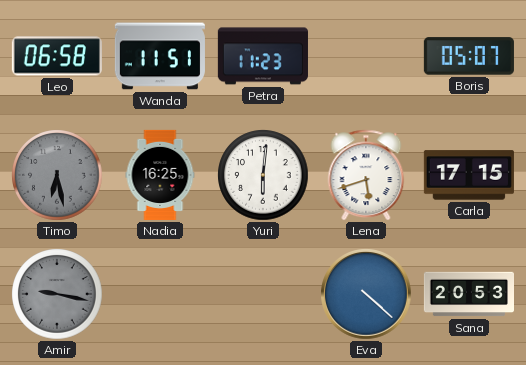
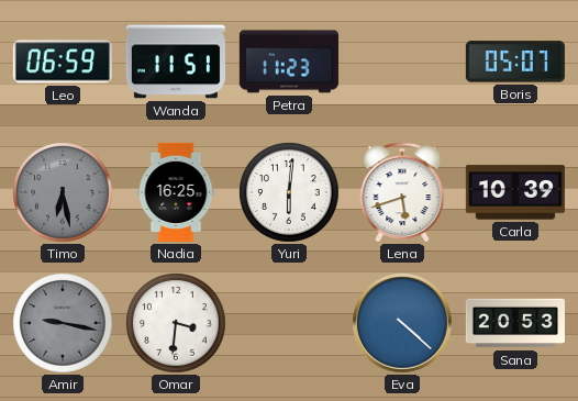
Leo: 06:58 -> 06:59
Carla: 17:15 -> 10:39
Omar: none -> 3:31
